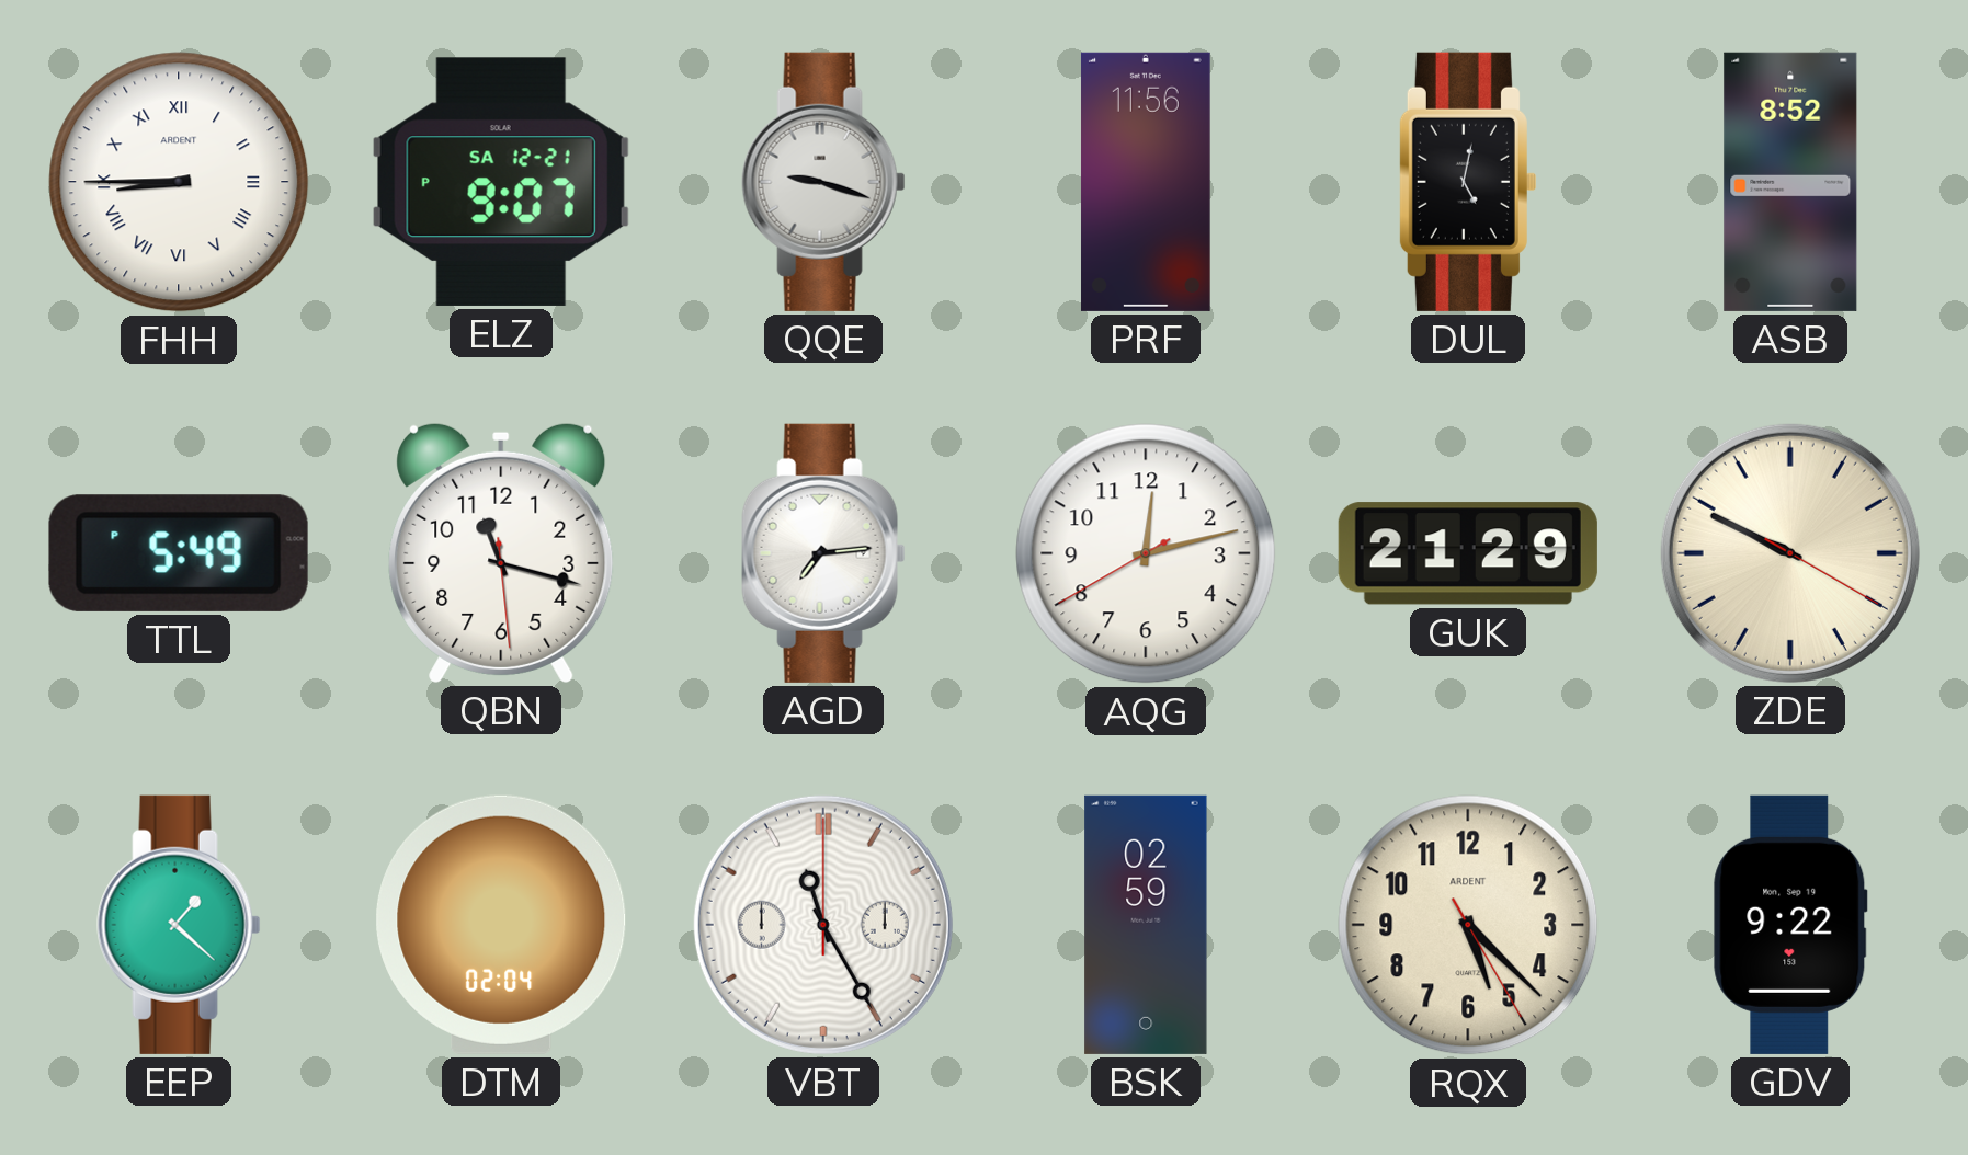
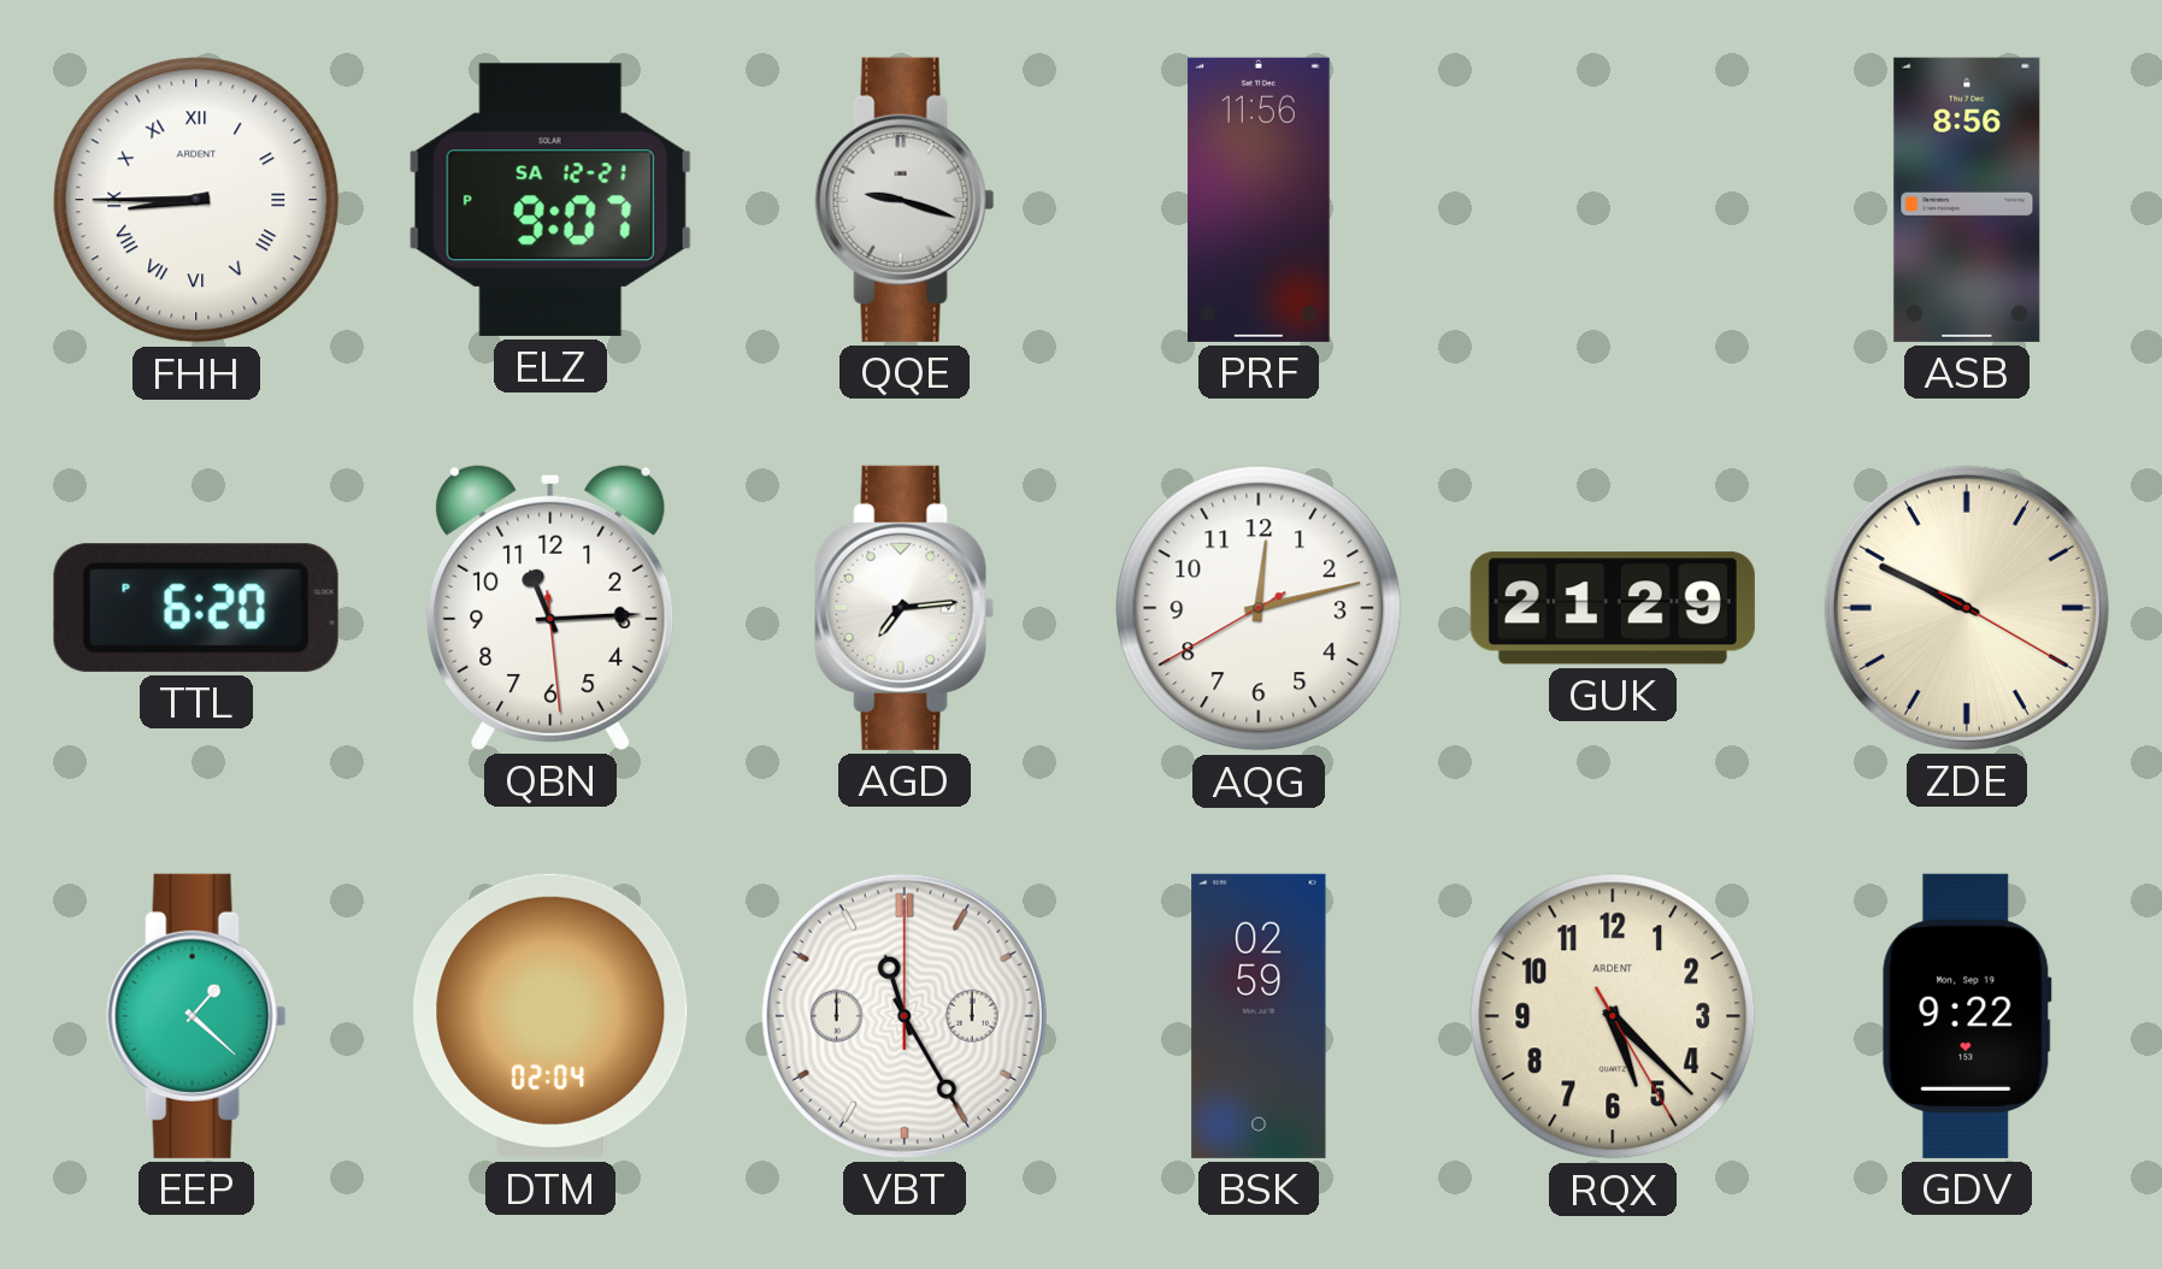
DUL: 5:02 -> none
ASB: 8:52 -> 8:56
TTL: 5:49 -> 6:20
QBN: 11:17 -> 11:14
